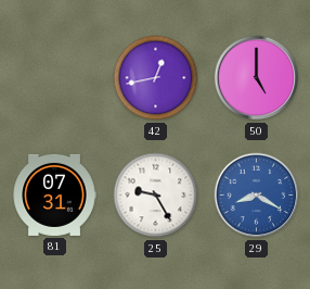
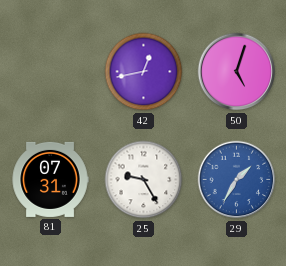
50: 5:00 -> 5:03
29: 8:20 -> 1:35
